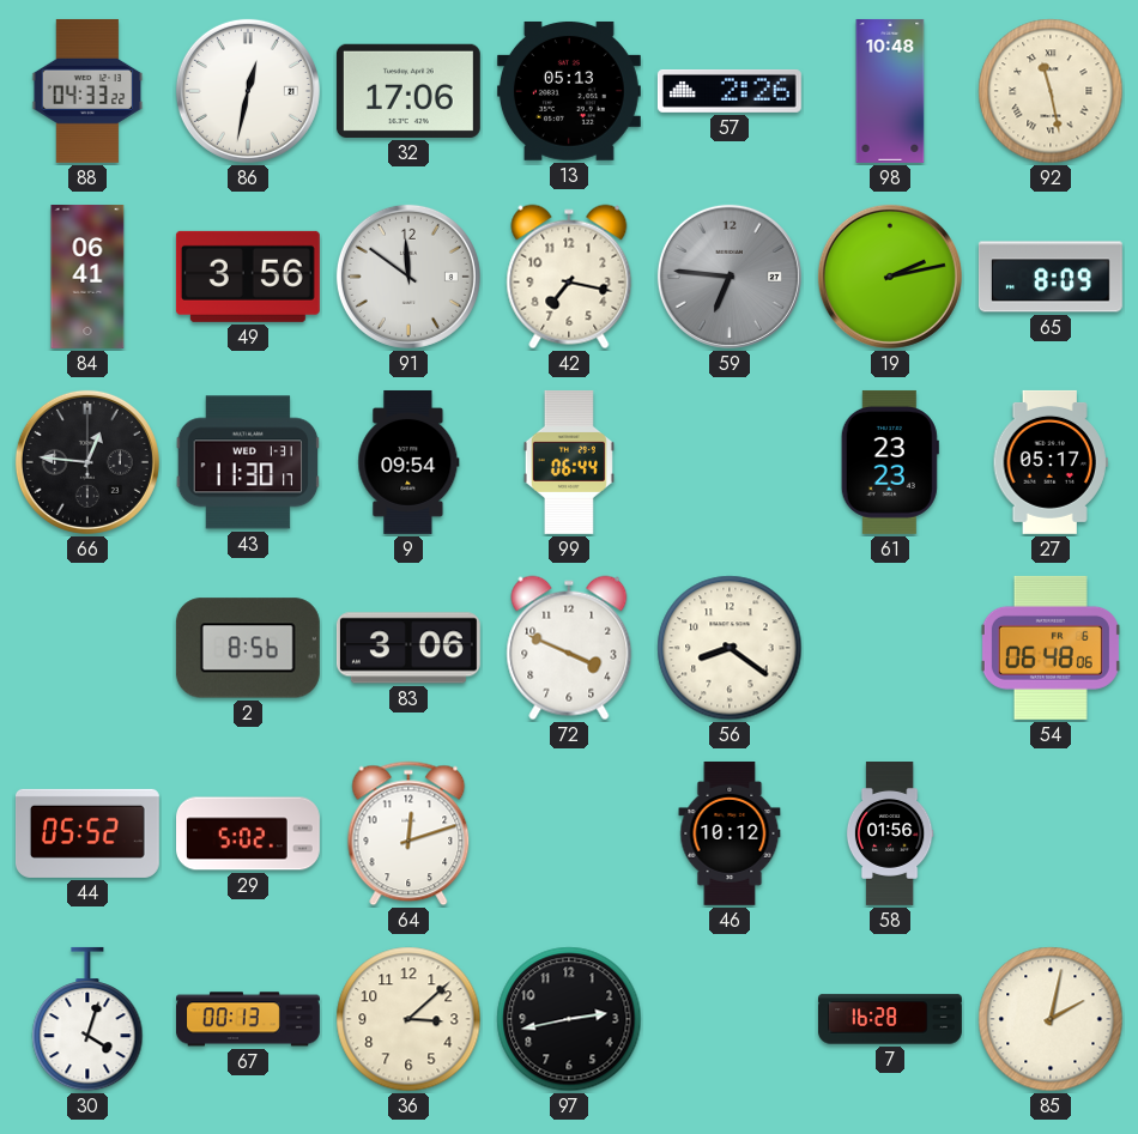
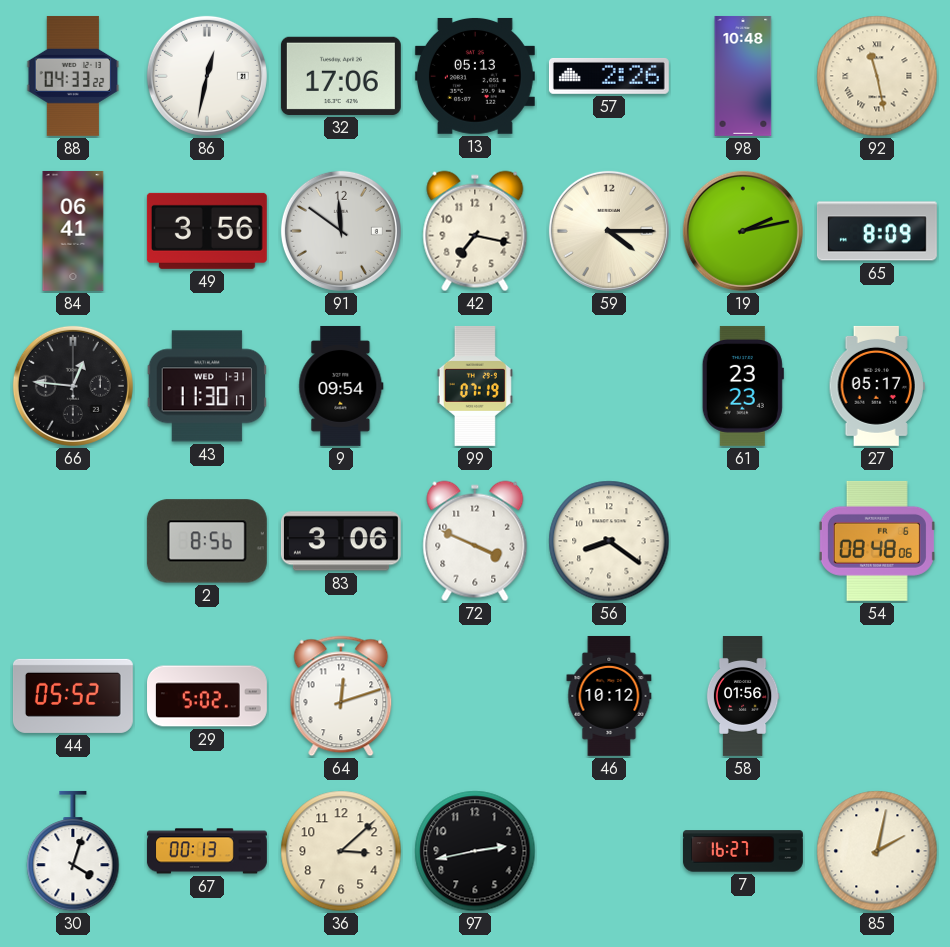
59: 6:46 -> 4:15
59 dial: grey -> cream
99: 06:44 -> 07:19
54: 06:48 -> 08:48
7: 16:28 -> 16:27
